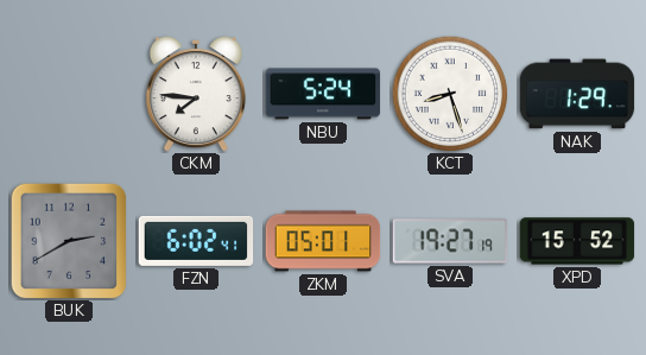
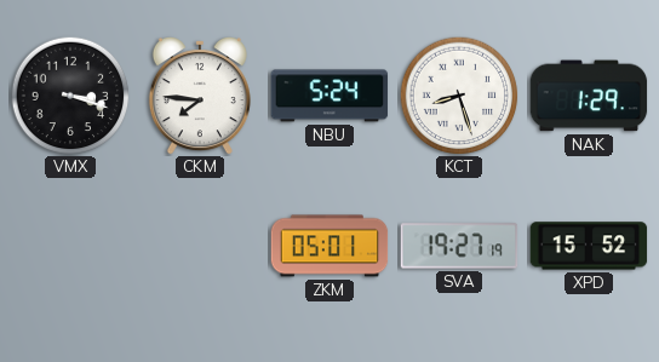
VMX: none -> 3:18
BUK: 2:40 -> none
FZN: 6:02 -> none
